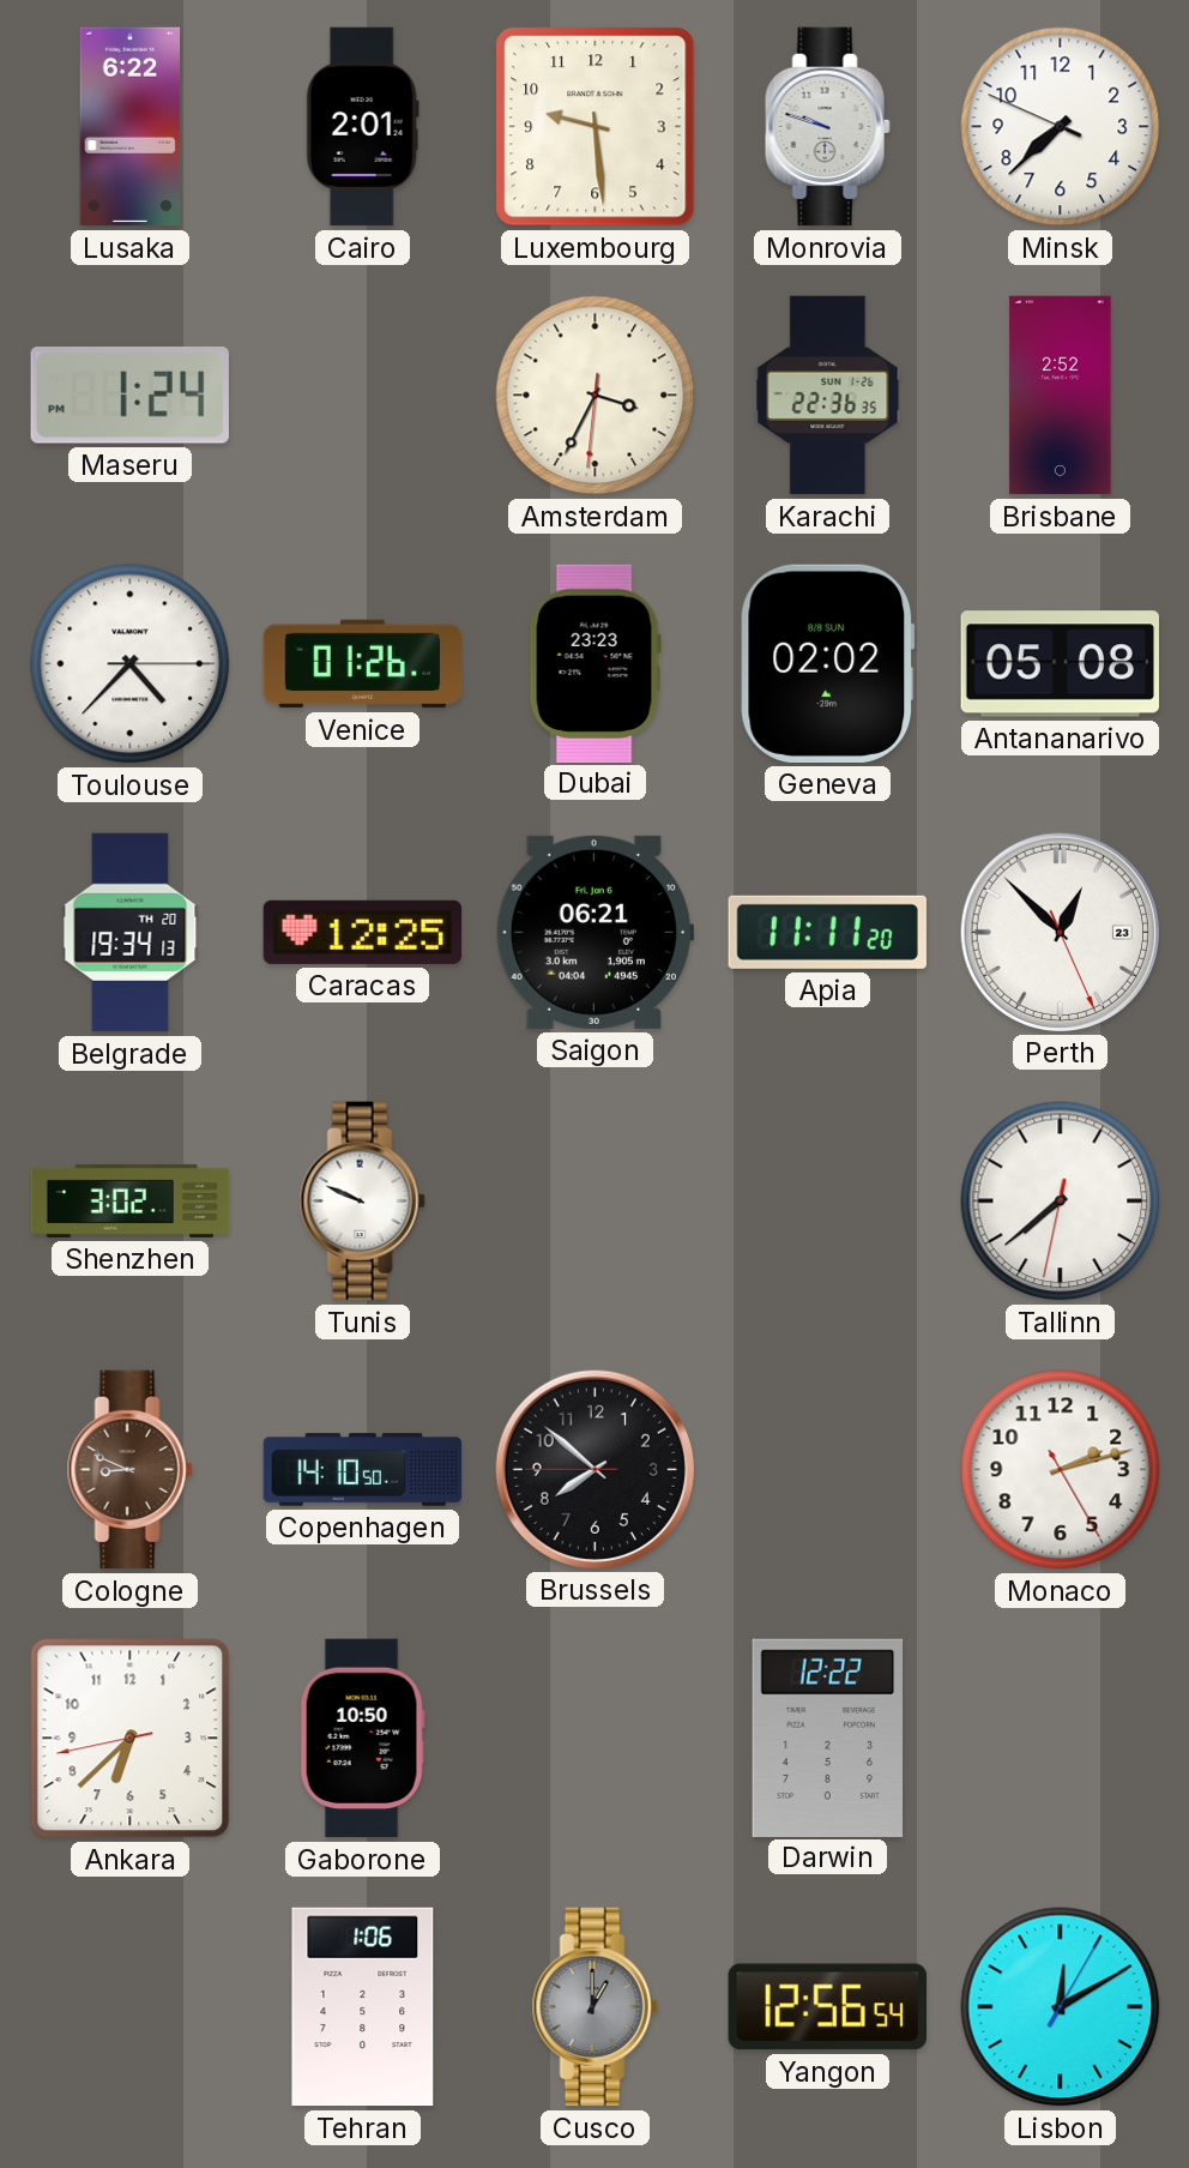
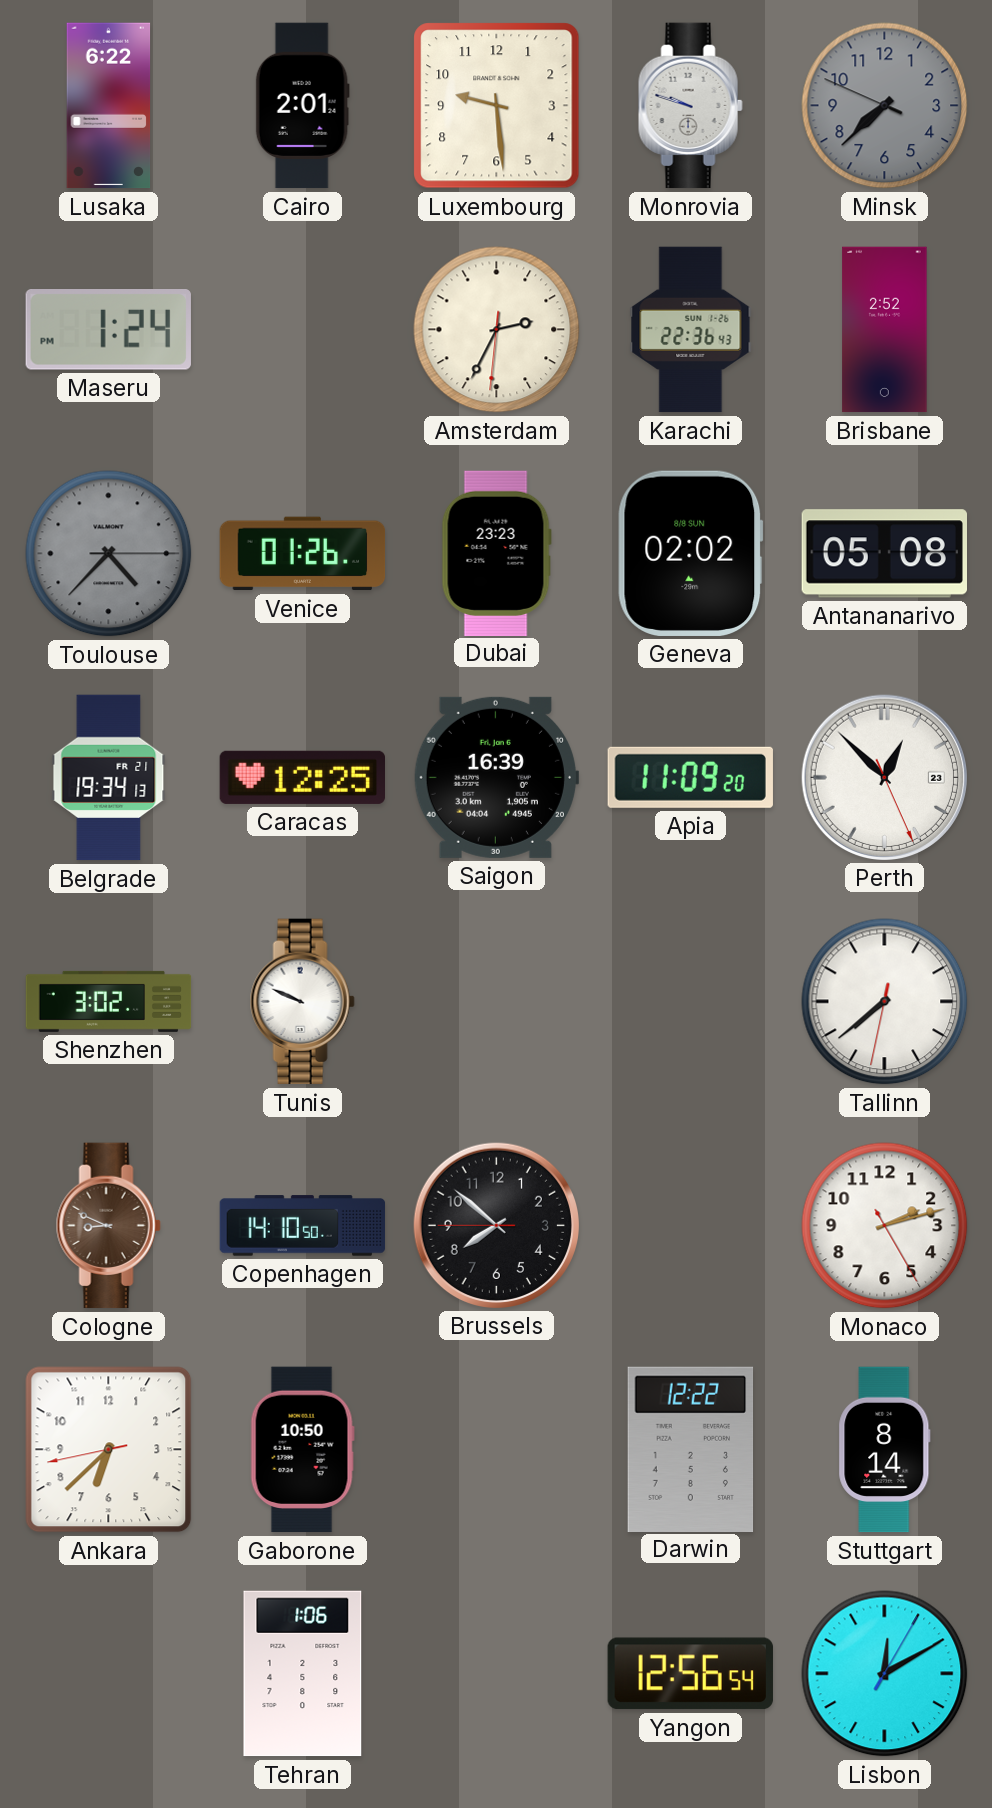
Minsk dial: white -> grey
Amsterdam: 3:34 -> 2:34
Karachi: 22:36:35 -> 22:36:43
Toulouse dial: white -> grey
Belgrade date: TH 20 -> FR 21
Saigon: 06:21 -> 16:39
Apia: 11:11 -> 11:09
Stuttgart: none -> 8:14
Cusco: 1:00 -> none
